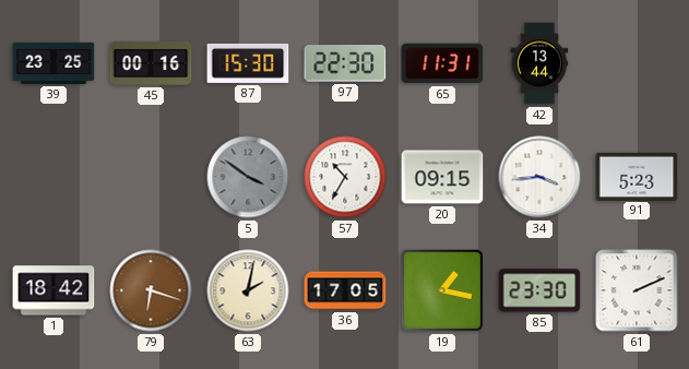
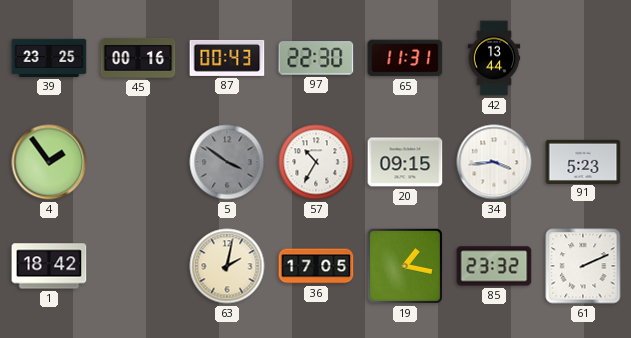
87: 15:30 -> 00:43
4: none -> 1:54
79: 6:18 -> none
85: 23:30 -> 23:32
